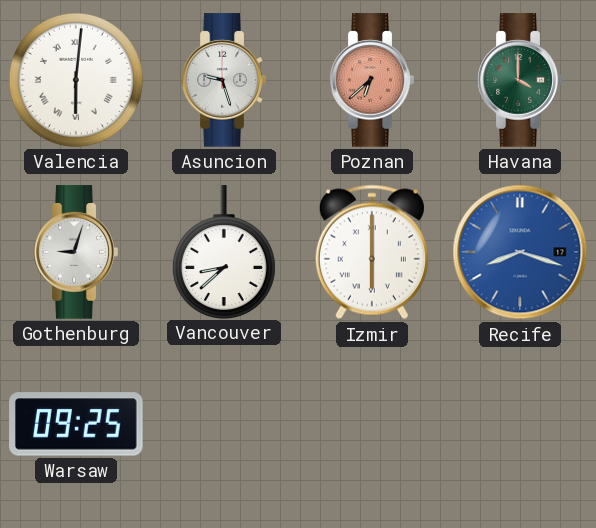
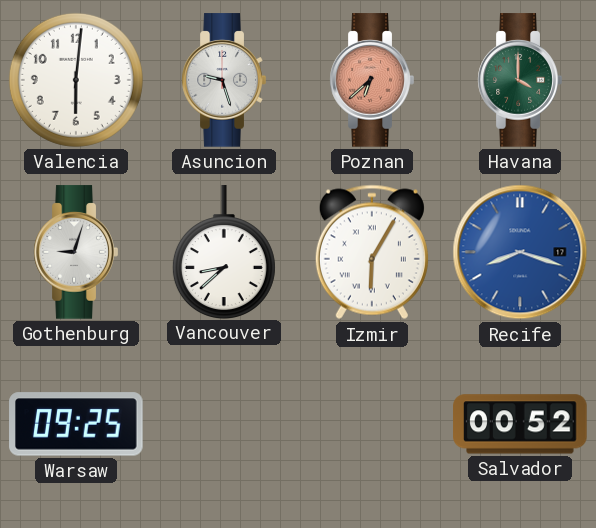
Valencia numerals: Roman -> Arabic
Izmir: 6:00 -> 6:05
Salvador: none -> 00:52
